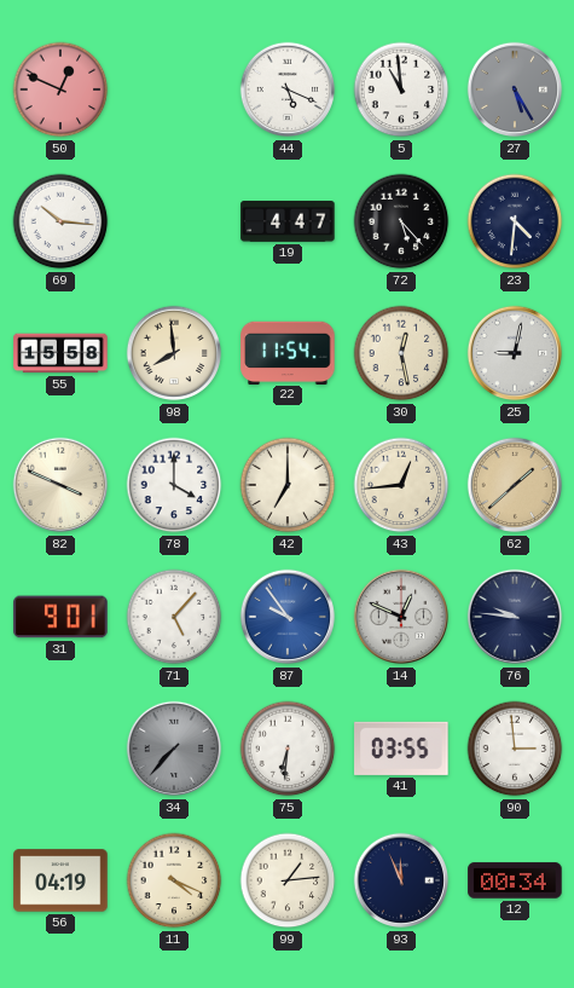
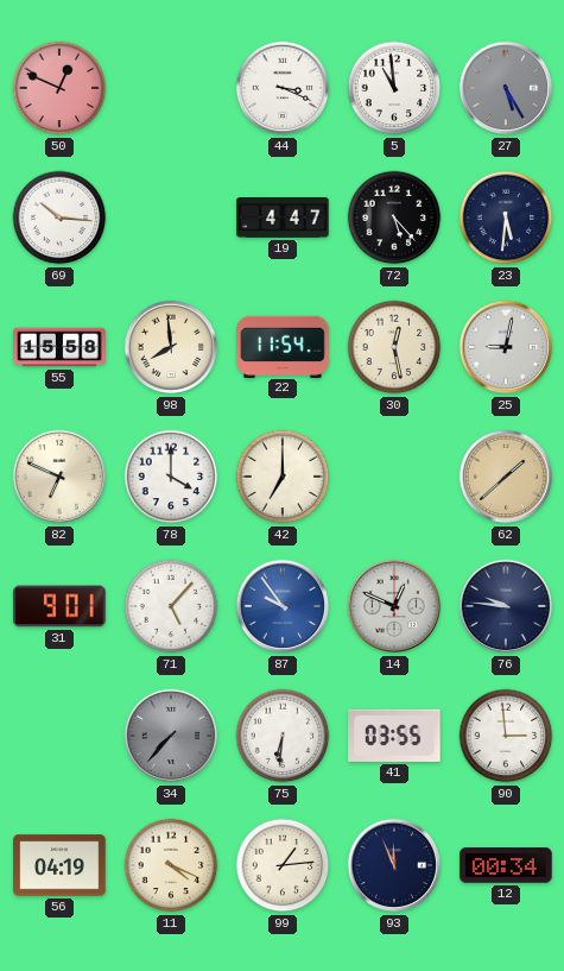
44: 5:19 -> 3:19
23: 4:31 -> 5:31
82: 3:49 -> 6:49
43: 12:44 -> none
